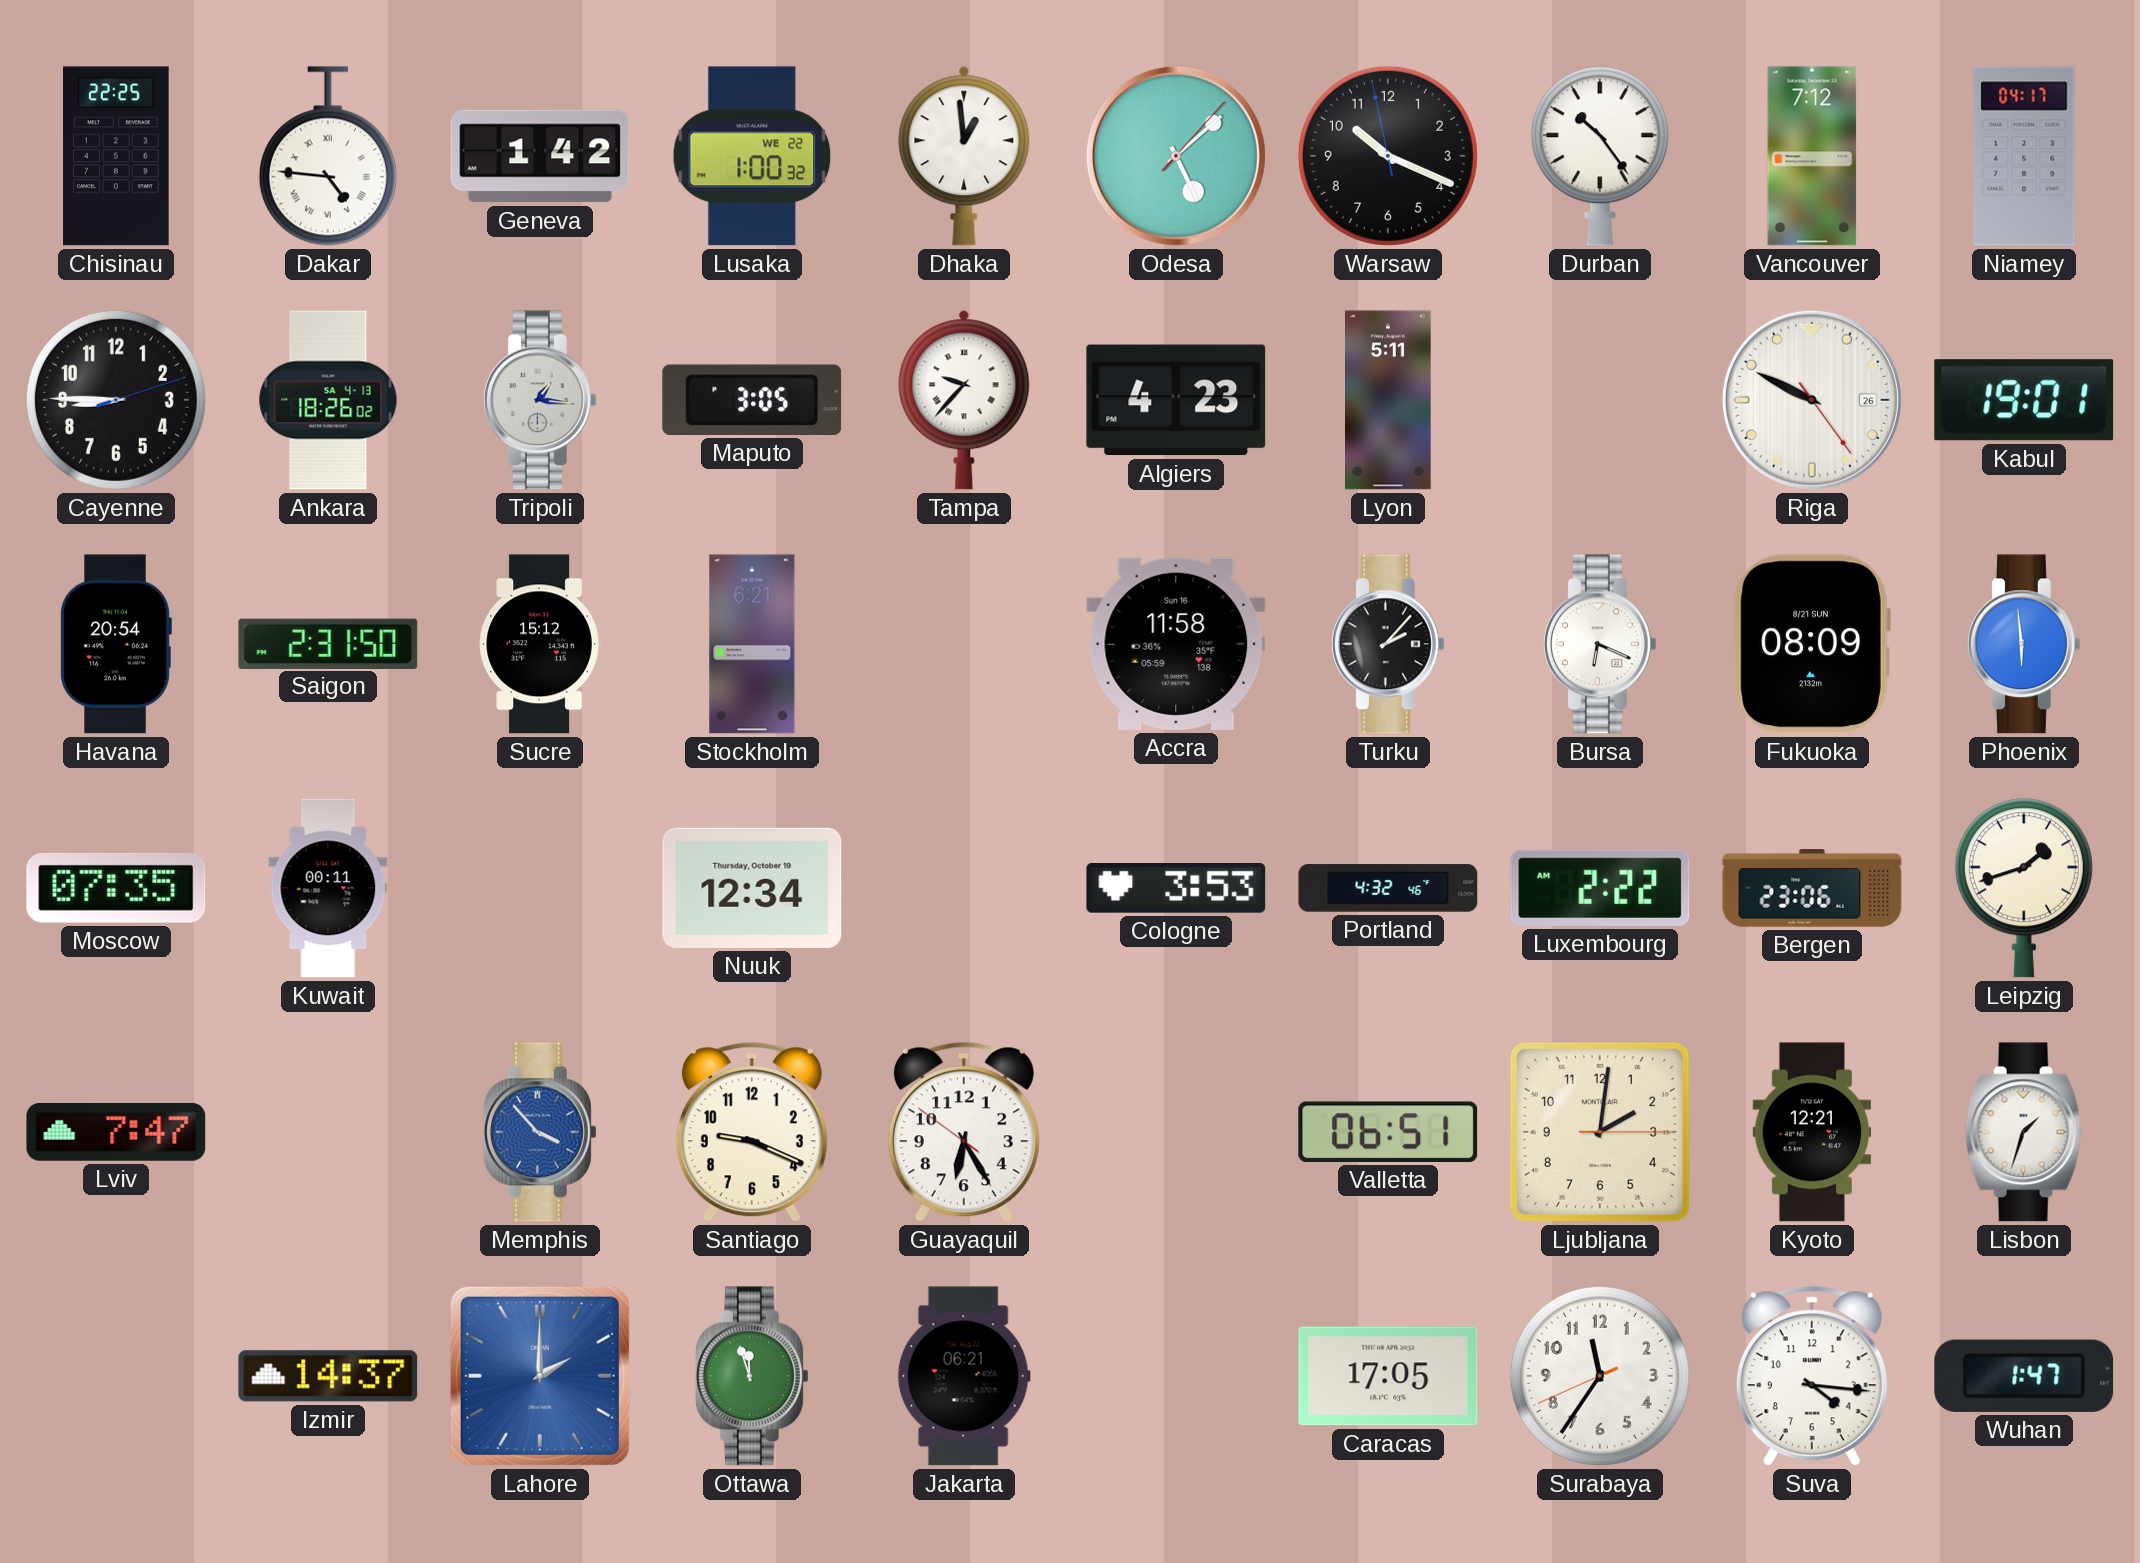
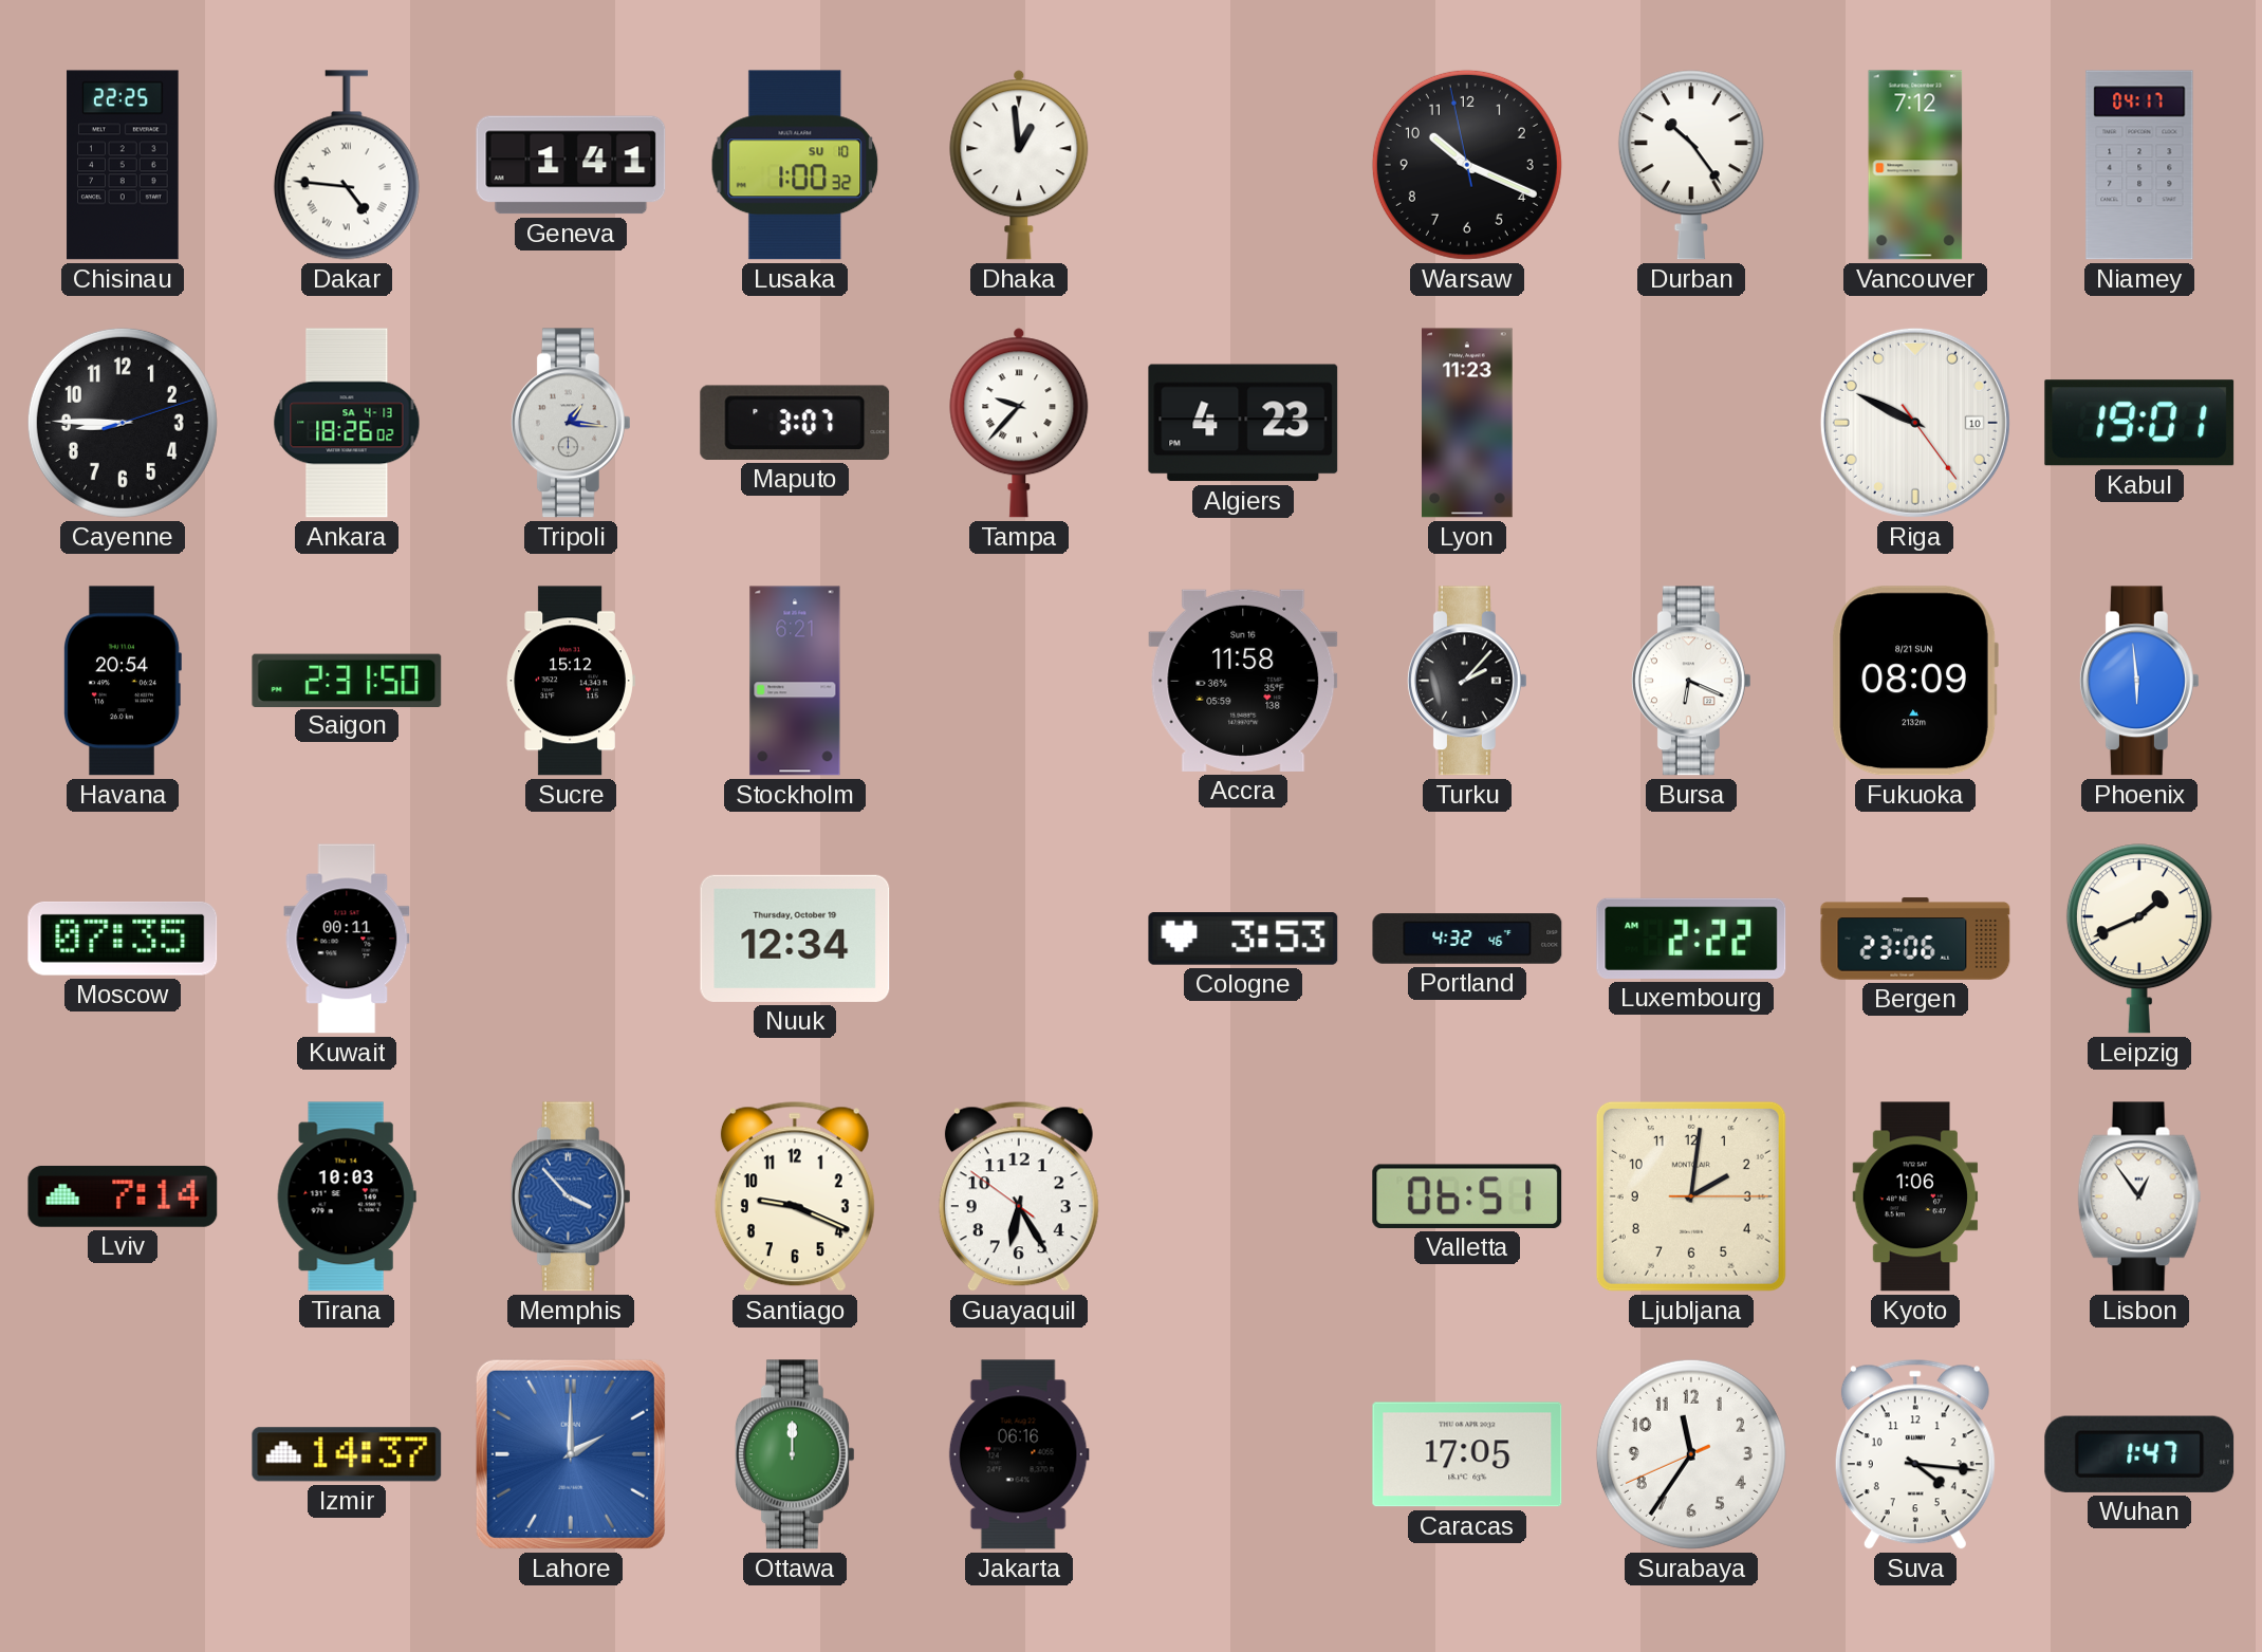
Geneva: 1:42 -> 1:41
Lusaka date: WE 22 -> SU 10
Odesa: 5:08 -> none
Maputo: 3:05 -> 3:07
Lyon: 5:11 -> 11:23
Riga date: 26 -> 10
Leipzig: 1:42 -> 1:41
Lviv: 7:47 -> 7:14
Tirana: none -> 10:03
Kyoto: 12:21 -> 1:06
Lisbon: 1:33 -> 12:54
Ottawa: 11:57 -> 12:00
Jakarta: 06:21 -> 06:16
